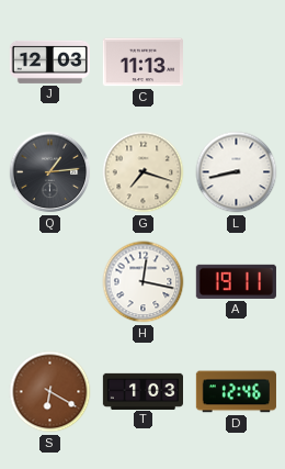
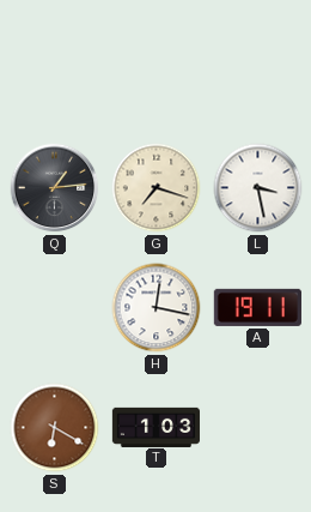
J: 12:03 -> none
C: 11:13 -> none
L: 8:43 -> 3:28
D: 12:46 -> none
